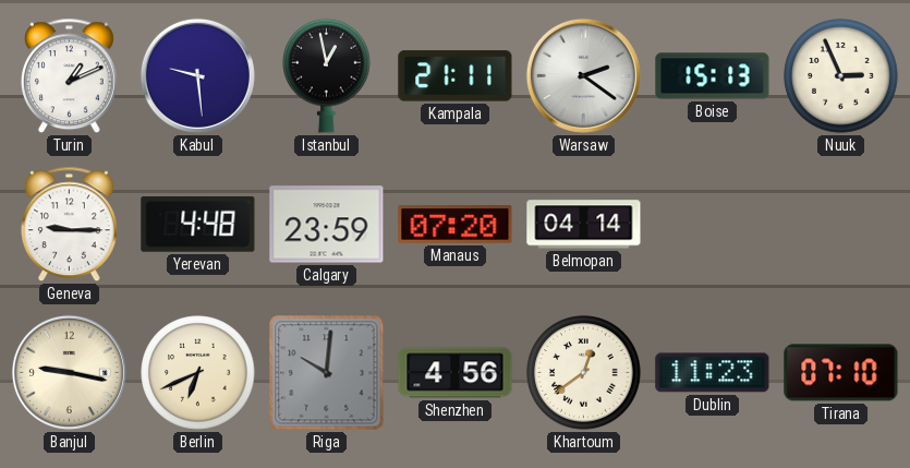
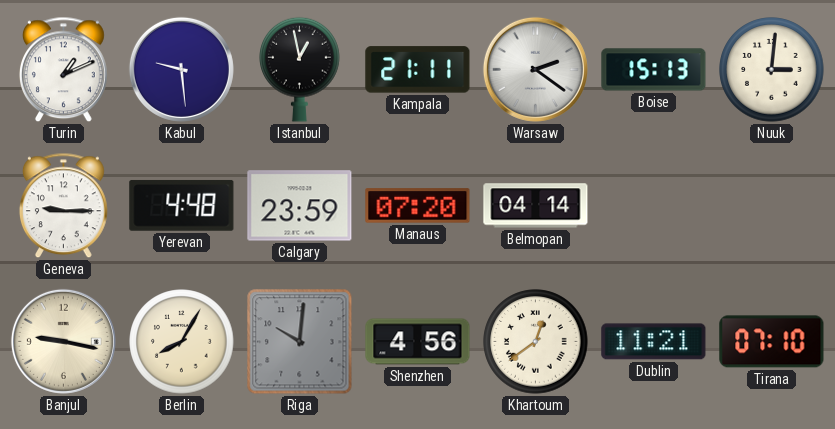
Nuuk: 2:56 -> 3:01
Berlin: 6:41 -> 8:05
Dublin: 11:23 -> 11:21
